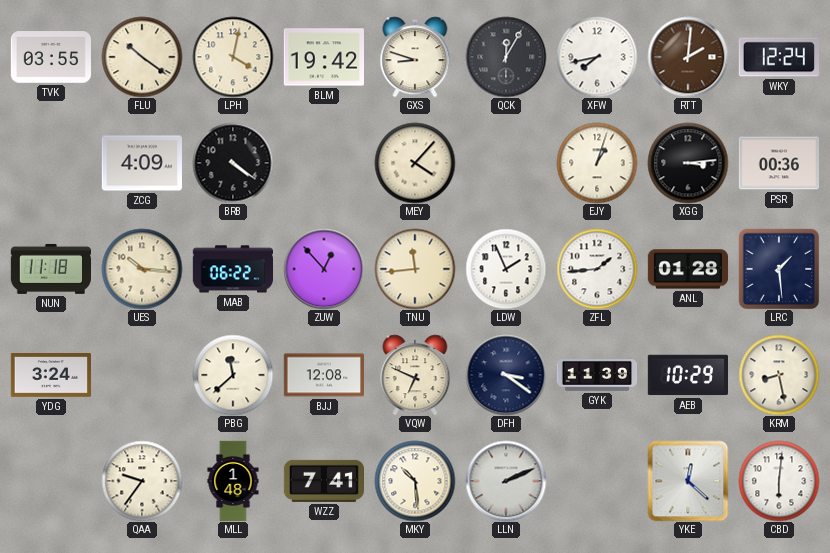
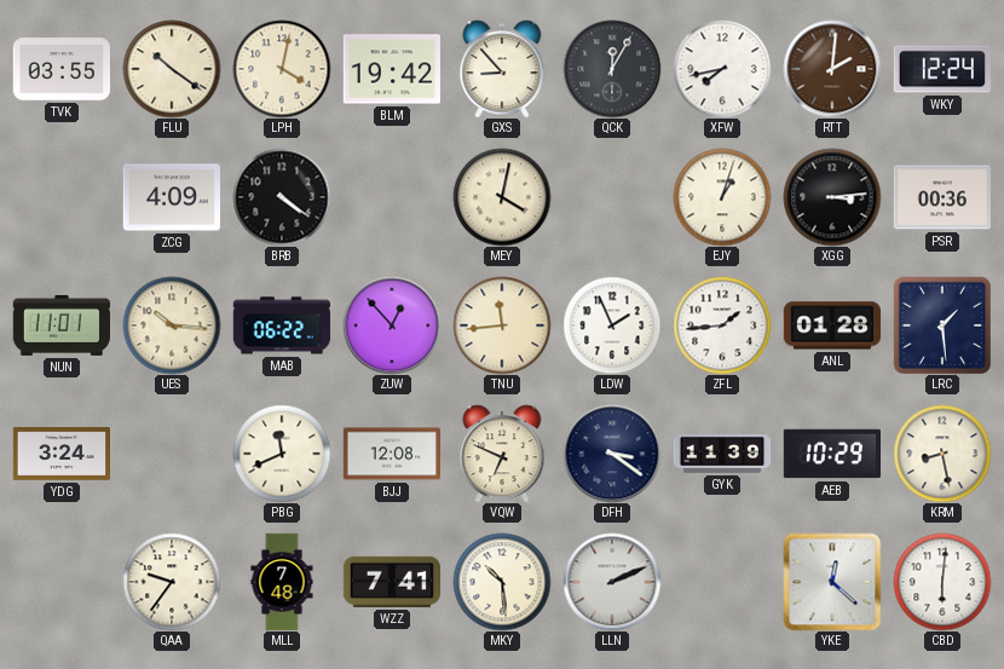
GXS: 8:48 -> 8:53
MEY: 4:07 -> 4:02
NUN: 11:18 -> 11:01
PBG: 11:38 -> 11:41
MLL: 1:48 -> 7:48
